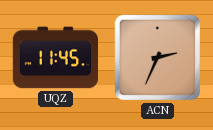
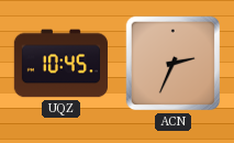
UQZ: 11:45 -> 10:45
